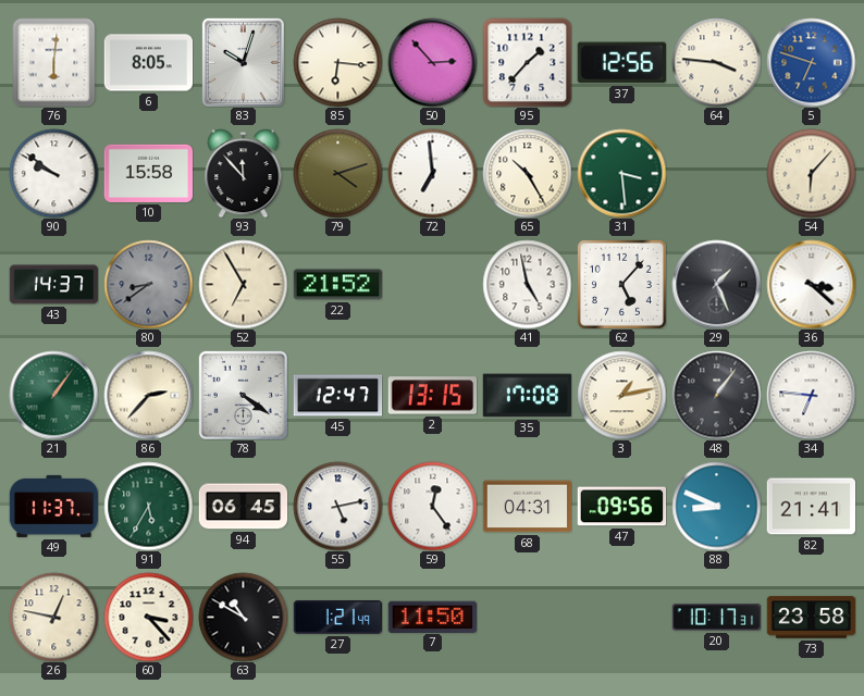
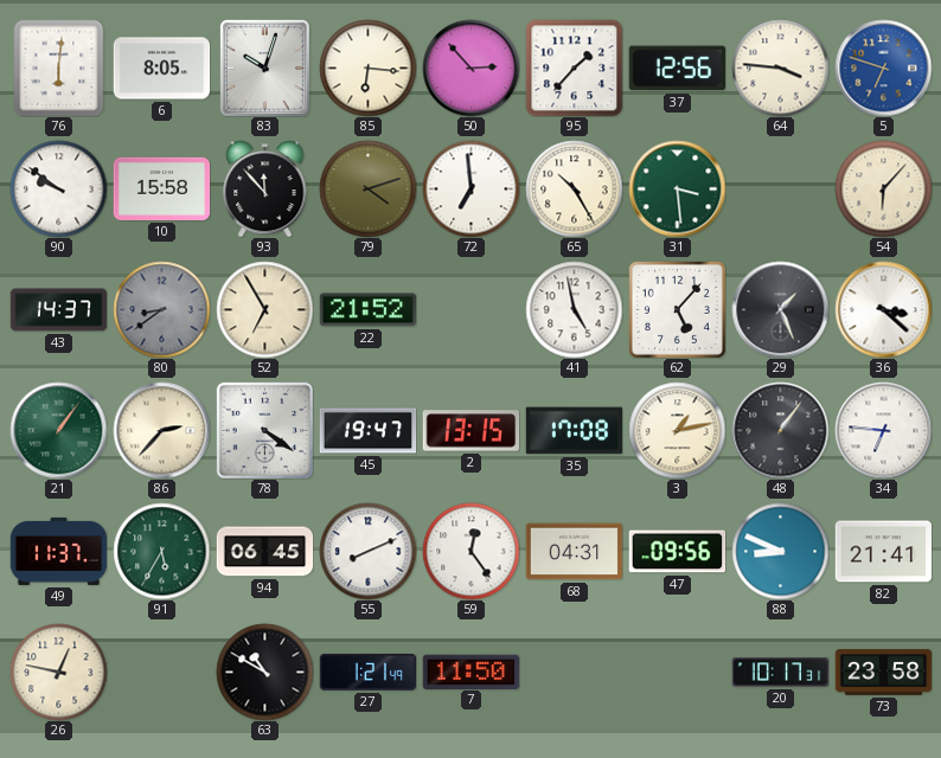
45: 12:47 -> 19:47
55: 5:13 -> 8:11
60: 3:23 -> none
